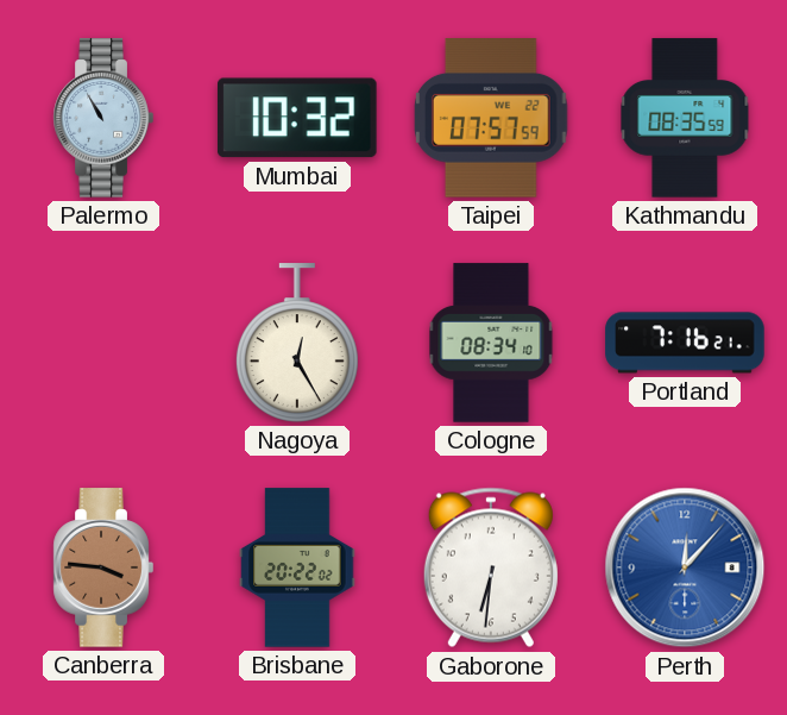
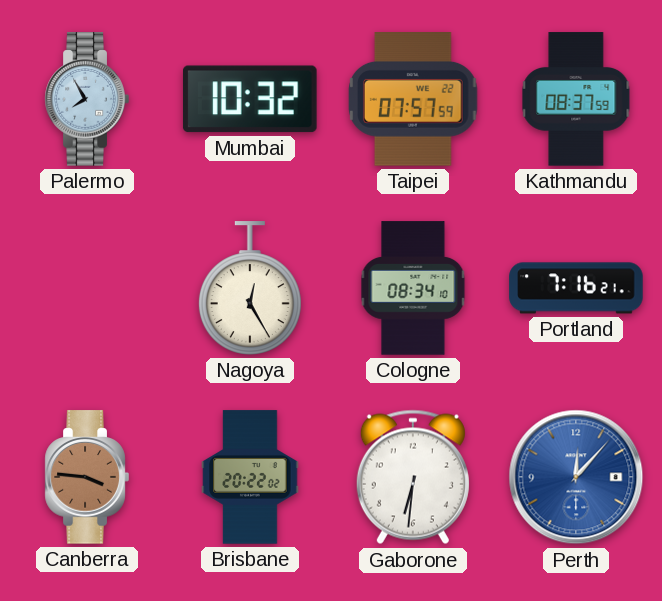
Palermo: 10:55 -> 7:55
Kathmandu: 08:35 -> 08:37
